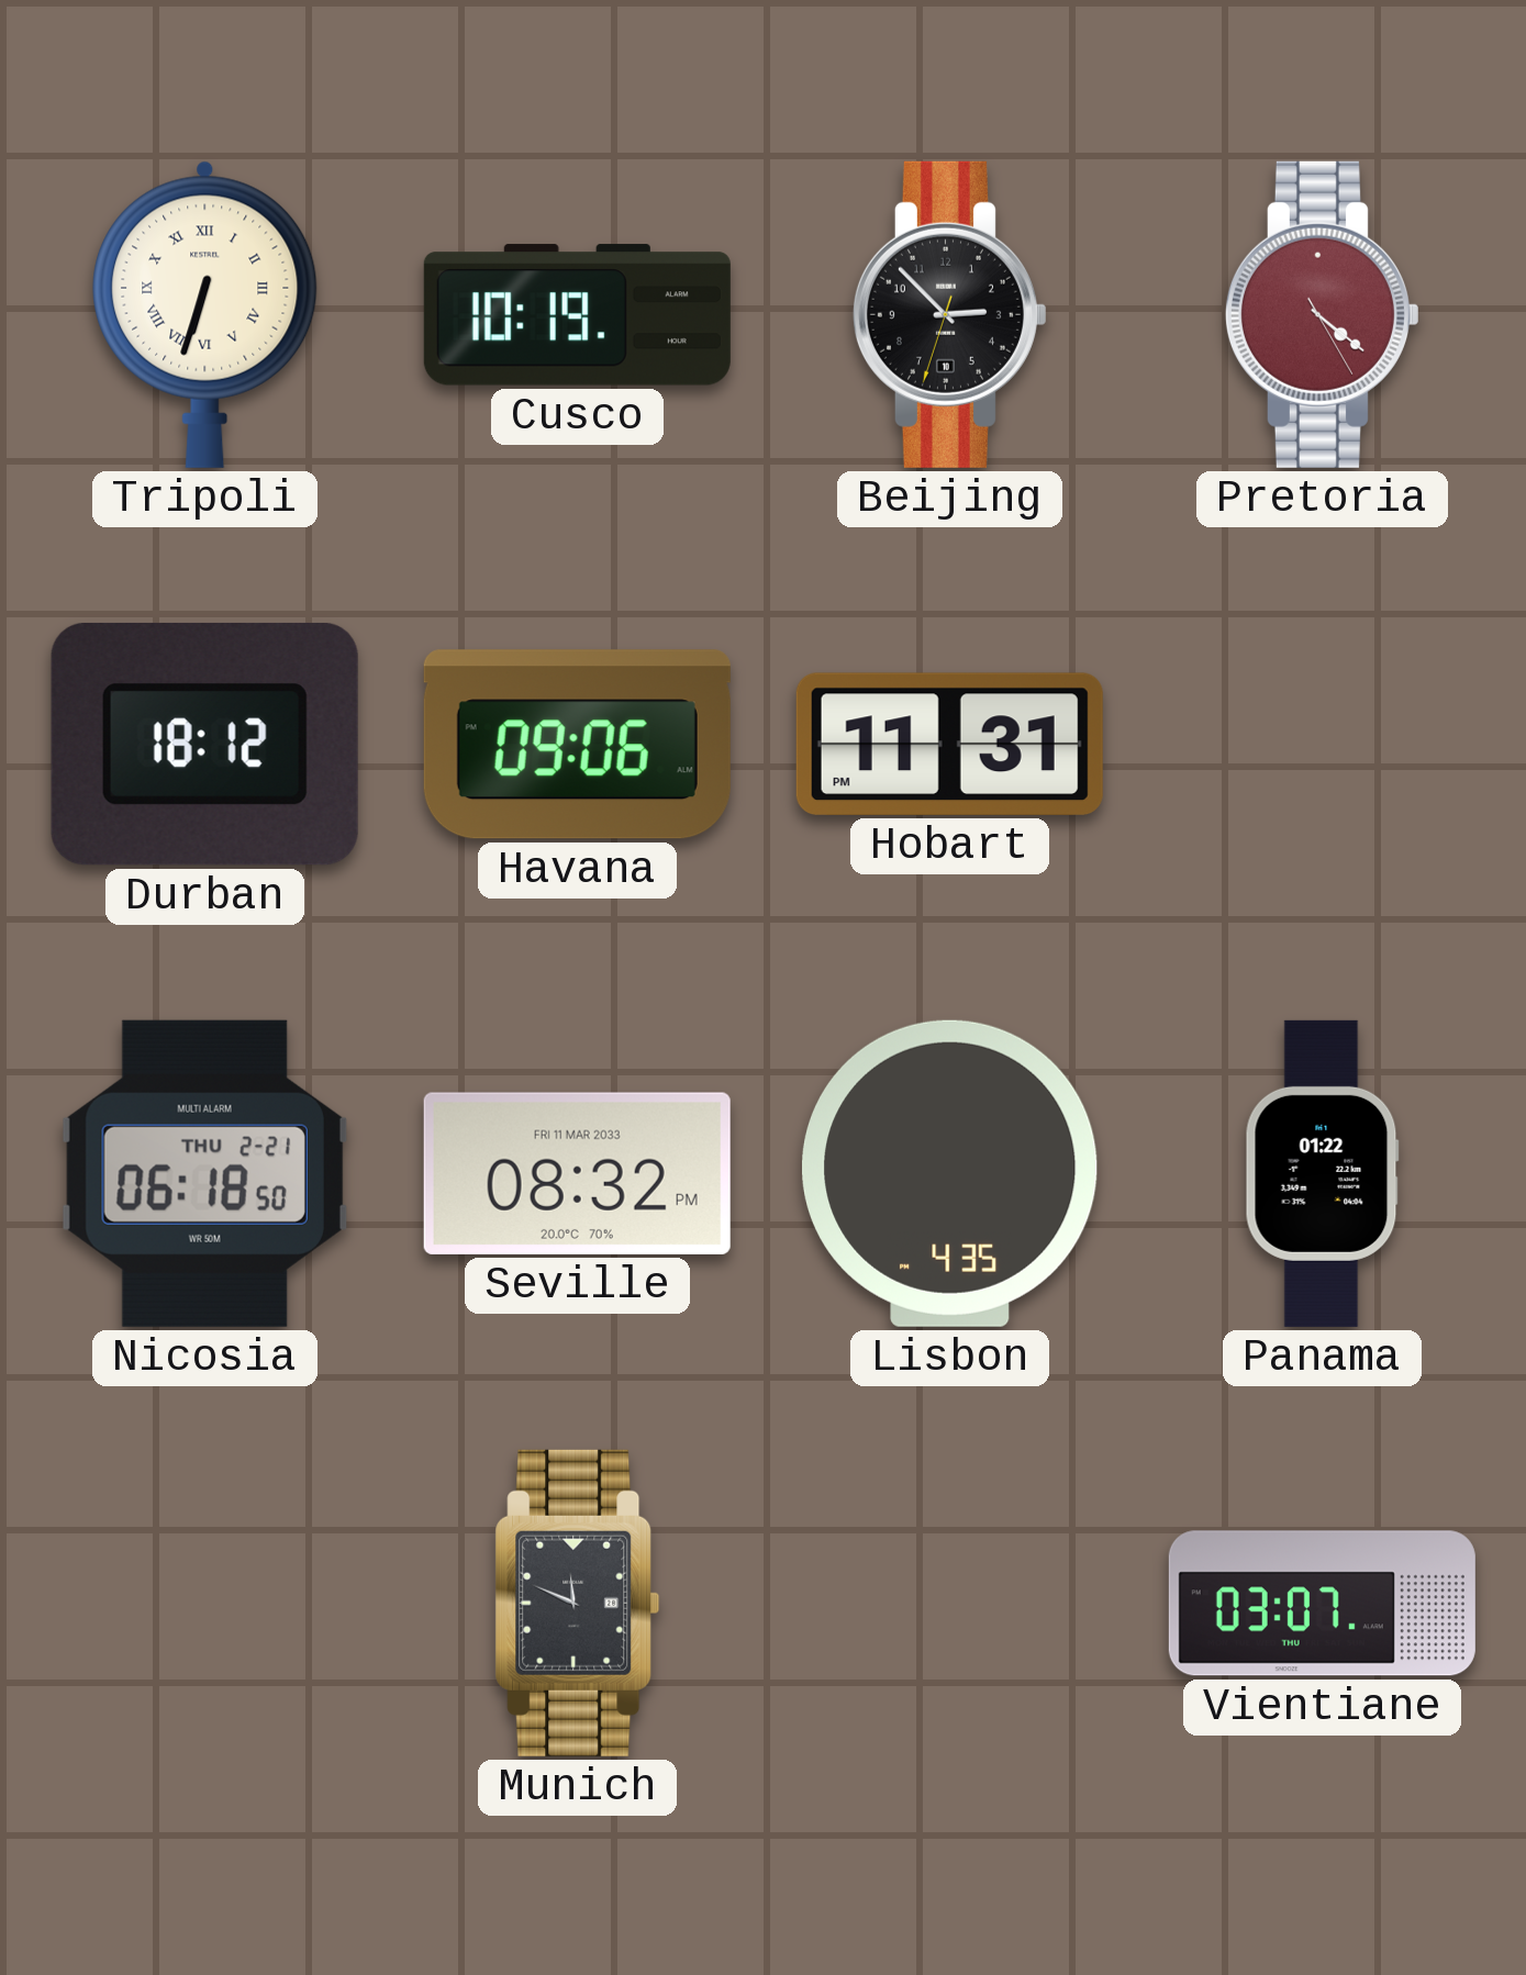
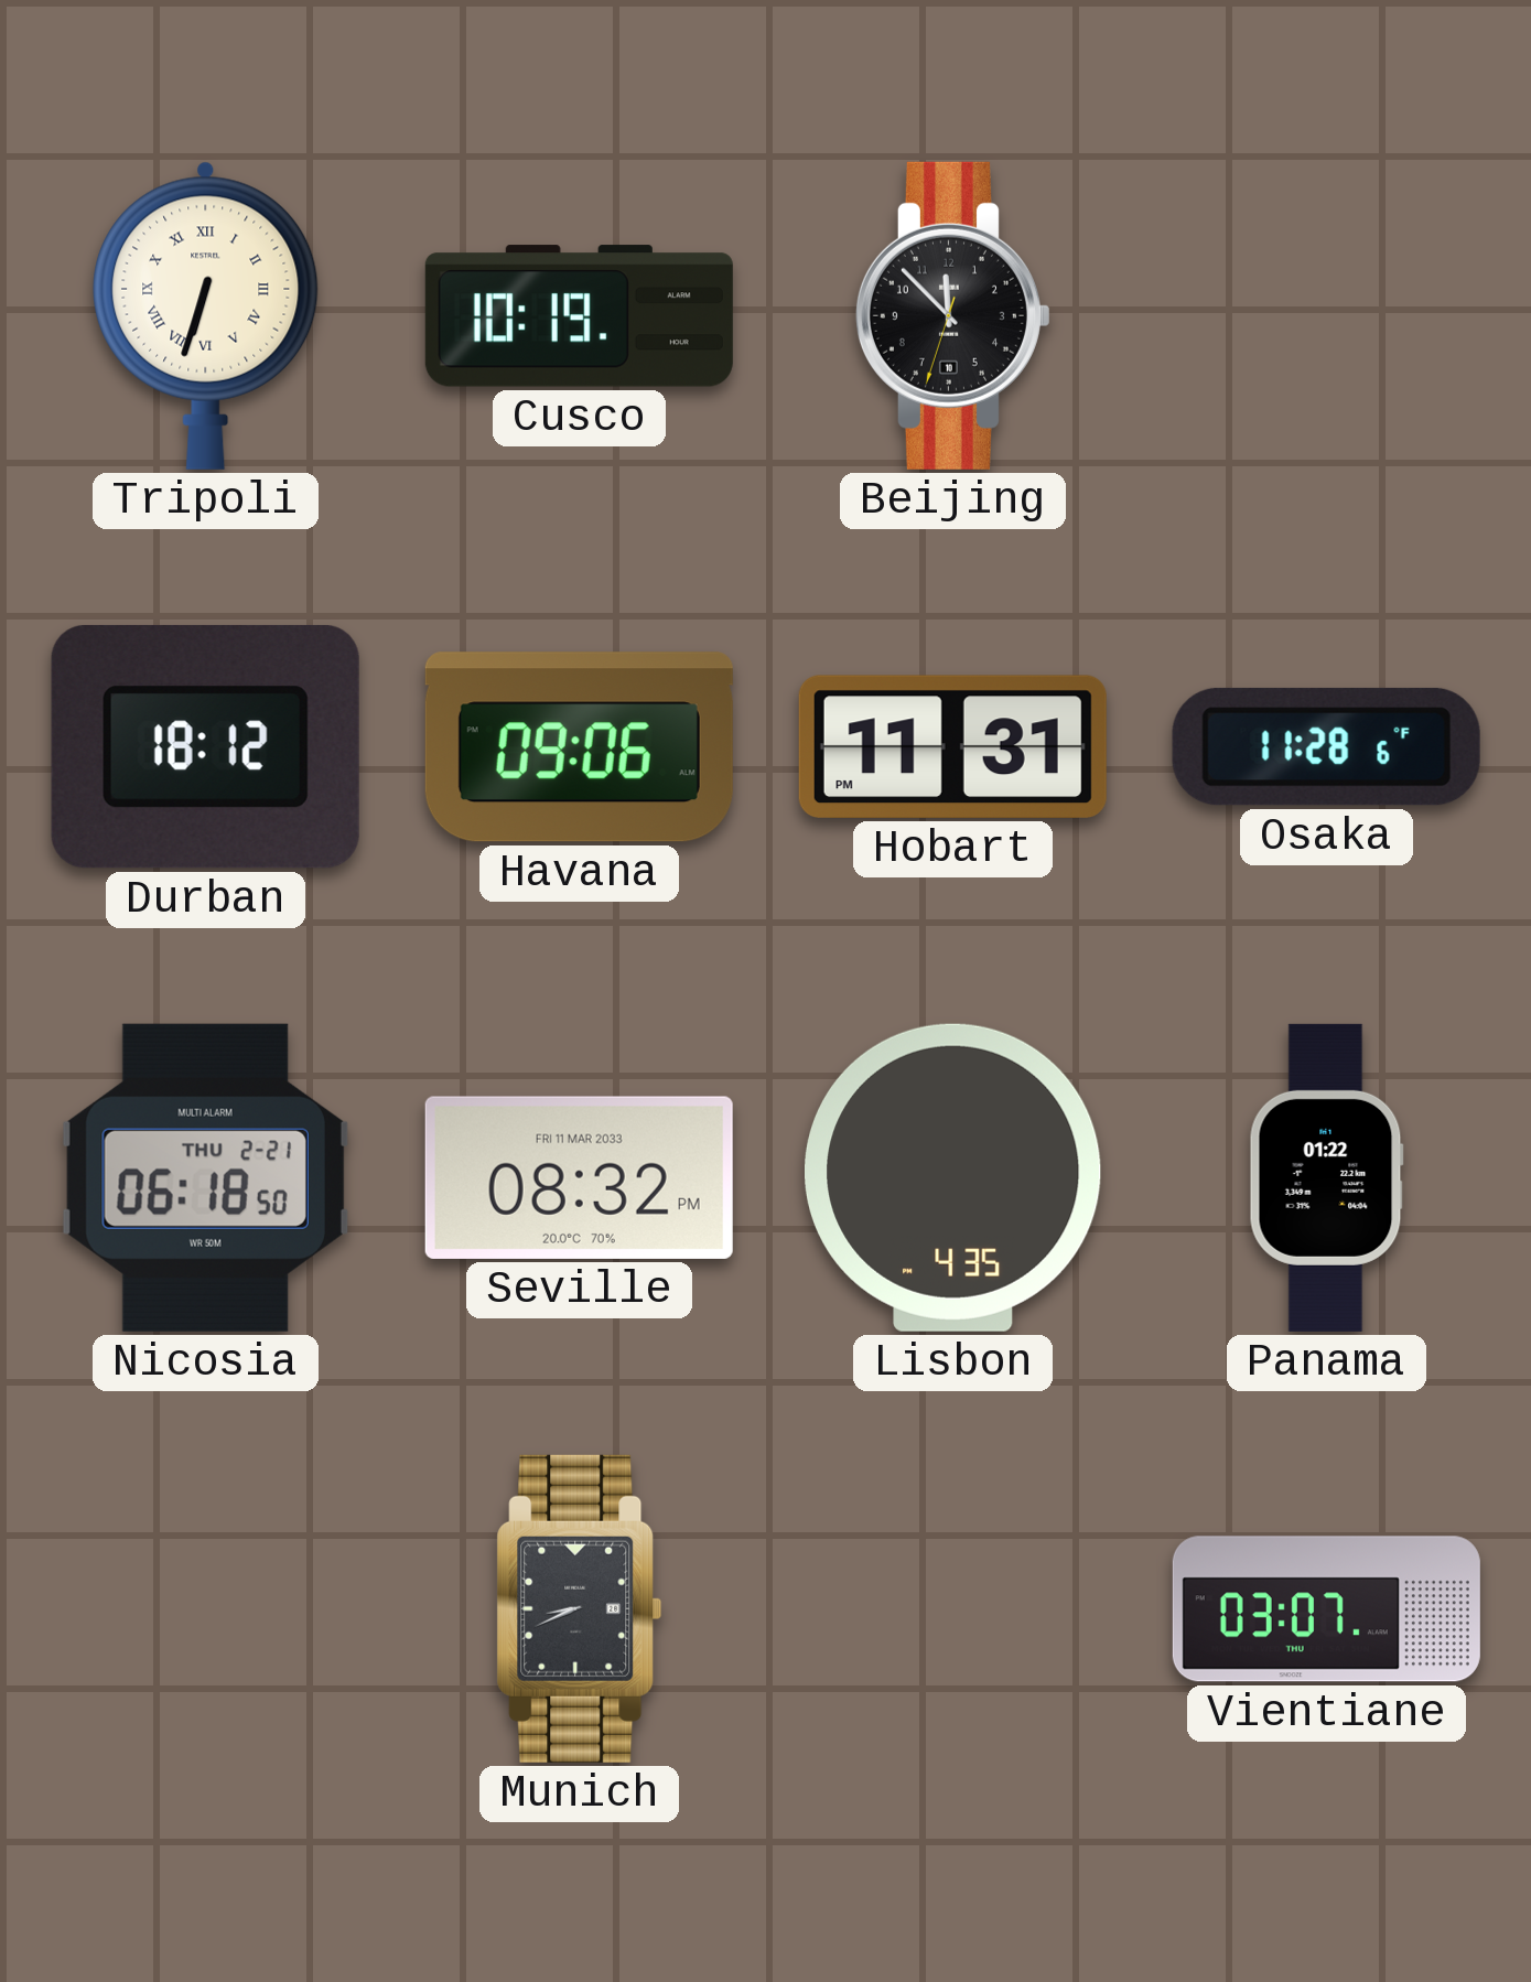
Beijing: 2:52 -> 11:52
Pretoria: 4:21 -> none
Osaka: none -> 11:28
Munich: 11:49 -> 8:41
